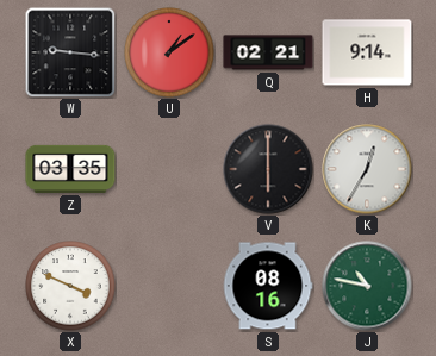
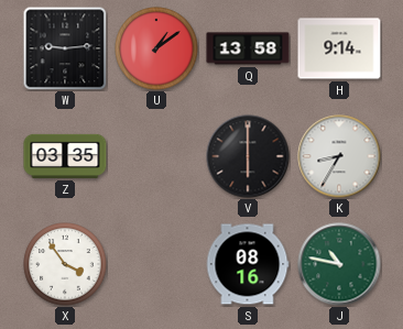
W: 9:16 -> 9:14
Q: 02:21 -> 13:58
K: 12:35 -> 8:35
X: 3:49 -> 3:54
